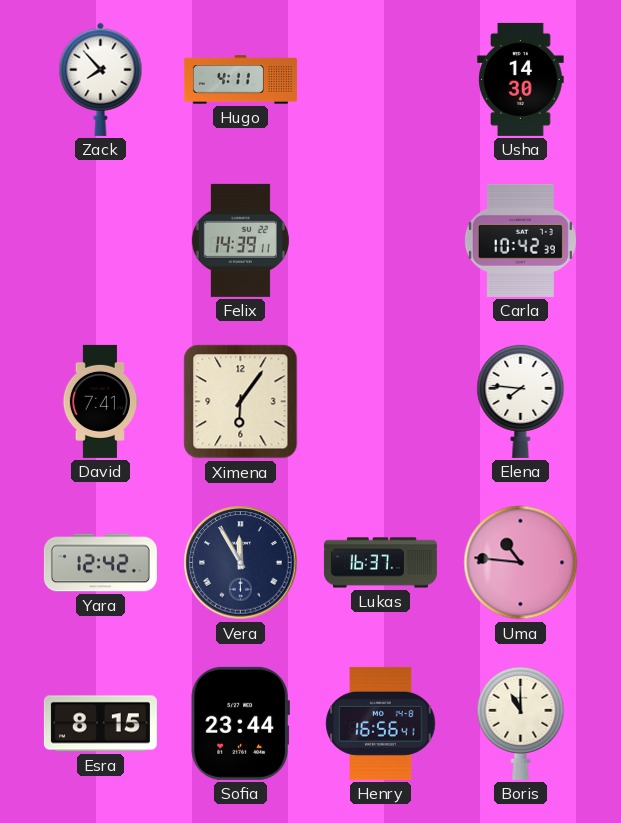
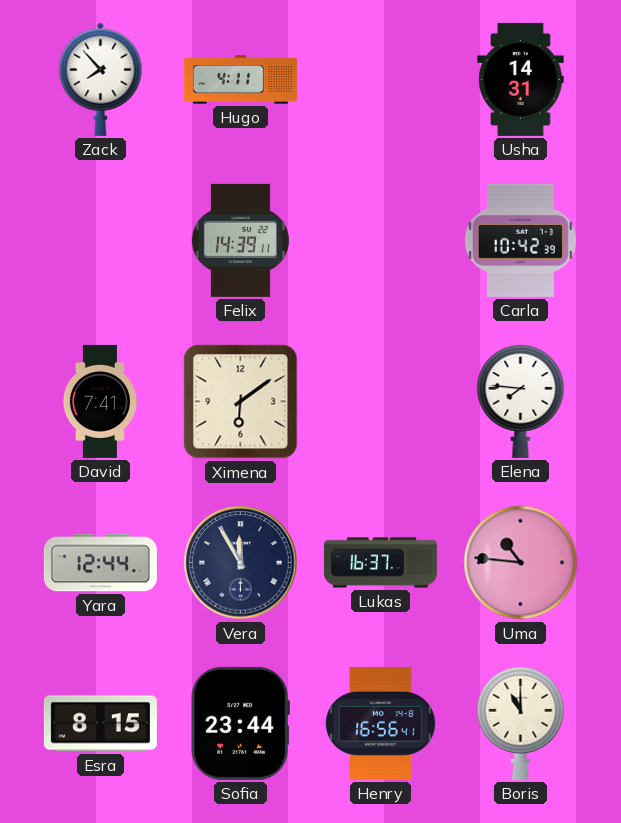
Usha: 14:30 -> 14:31
Ximena: 6:06 -> 6:09
Yara: 12:42 -> 12:44
